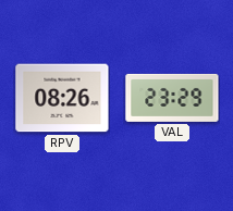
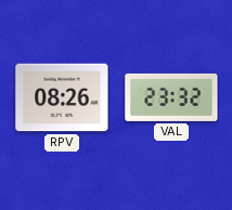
VAL: 23:29 -> 23:32
